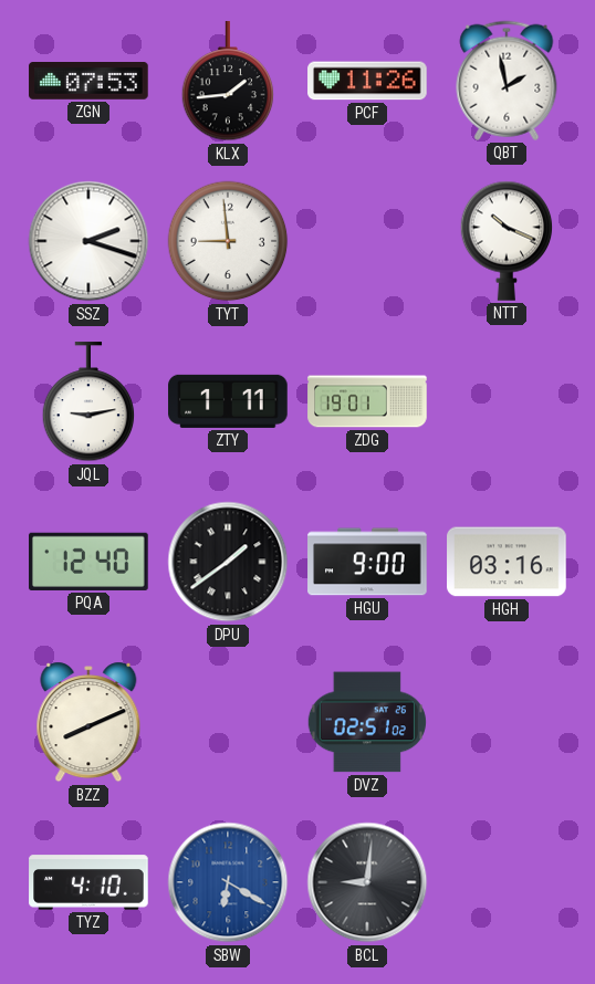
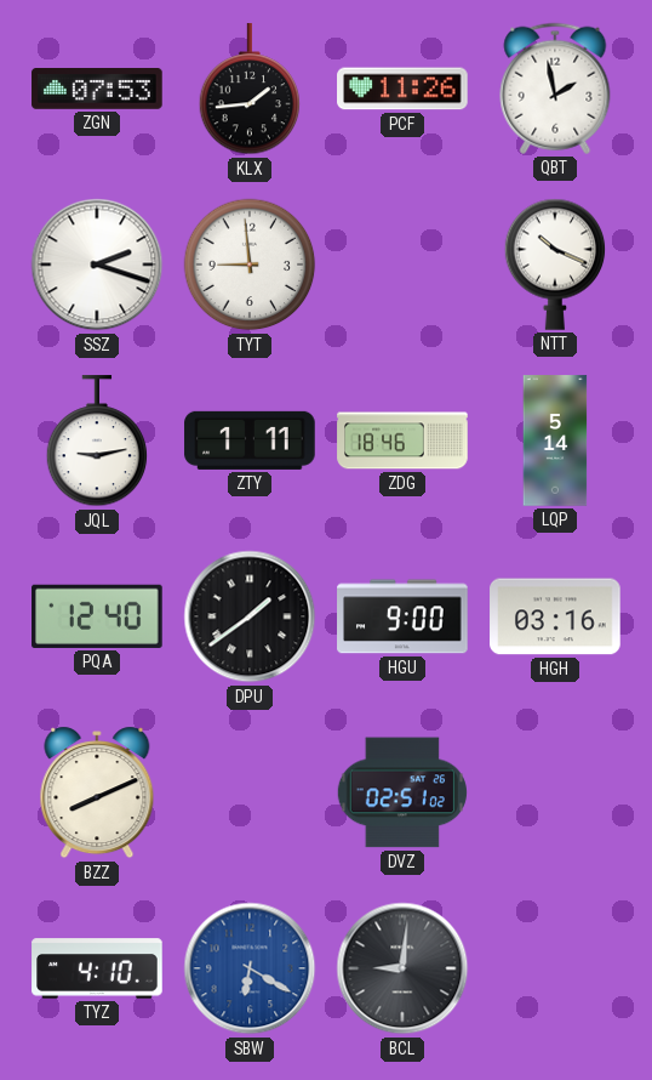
ZDG: 19:01 -> 18:46
LQP: none -> 5:14
